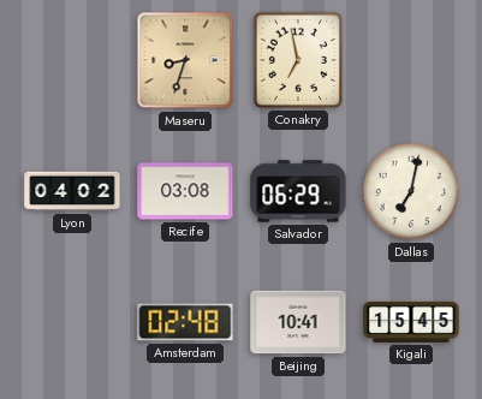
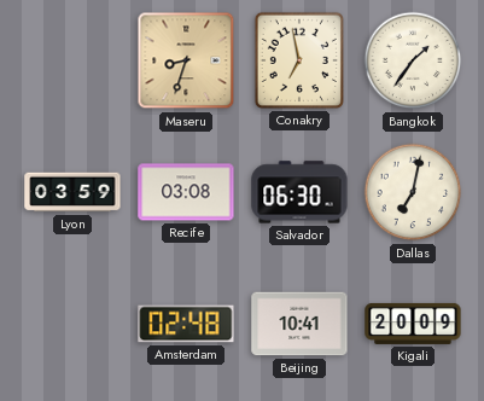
Bangkok: none -> 1:36
Lyon: 04:02 -> 03:59
Salvador: 06:29 -> 06:30
Kigali: 15:45 -> 20:09
